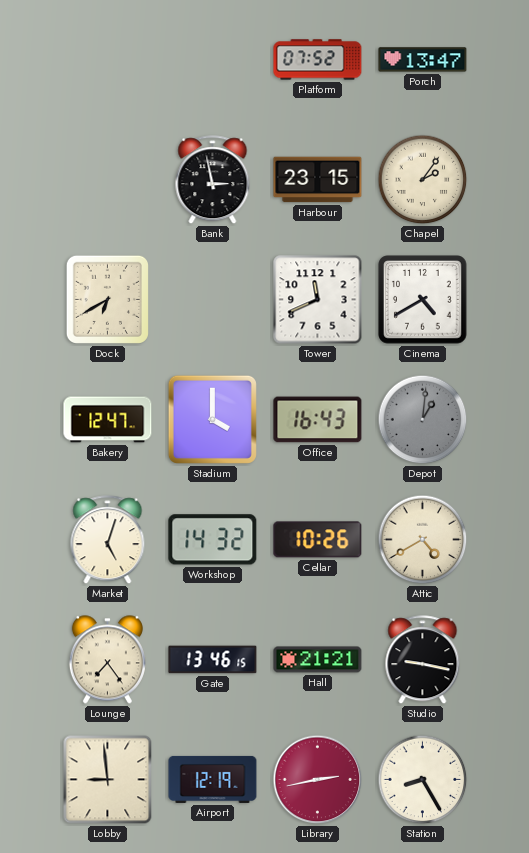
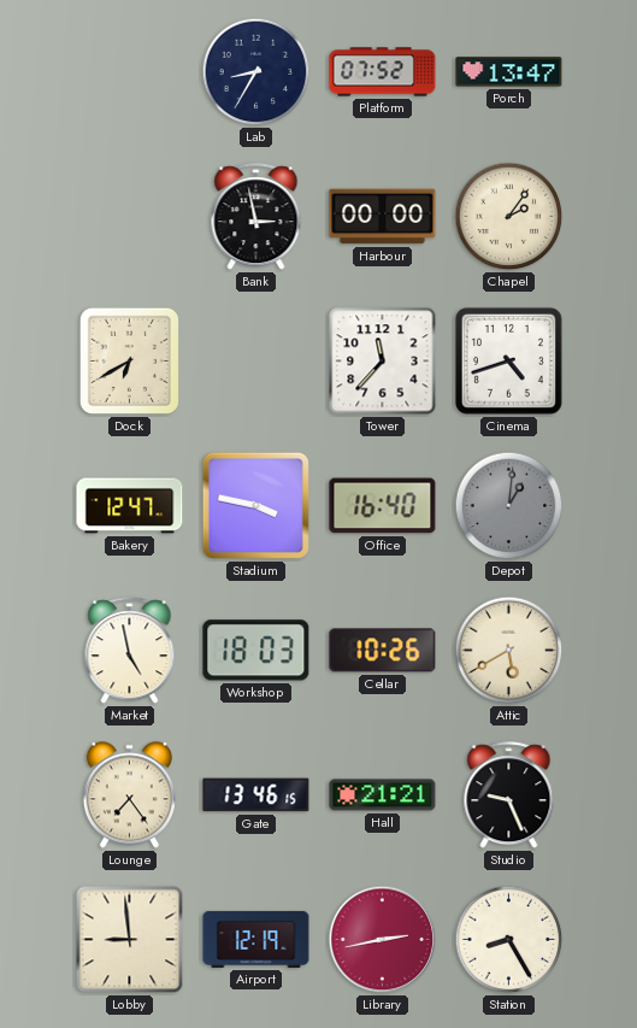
Lab: none -> 8:35
Harbour: 23:15 -> 00:00
Tower: 11:41 -> 11:37
Cinema: 4:40 -> 4:42
Stadium: 4:00 -> 3:47
Office: 16:43 -> 16:40
Market: 5:03 -> 4:58
Workshop: 14:32 -> 18:03
Attic: 4:40 -> 5:40
Studio: 9:17 -> 9:26
